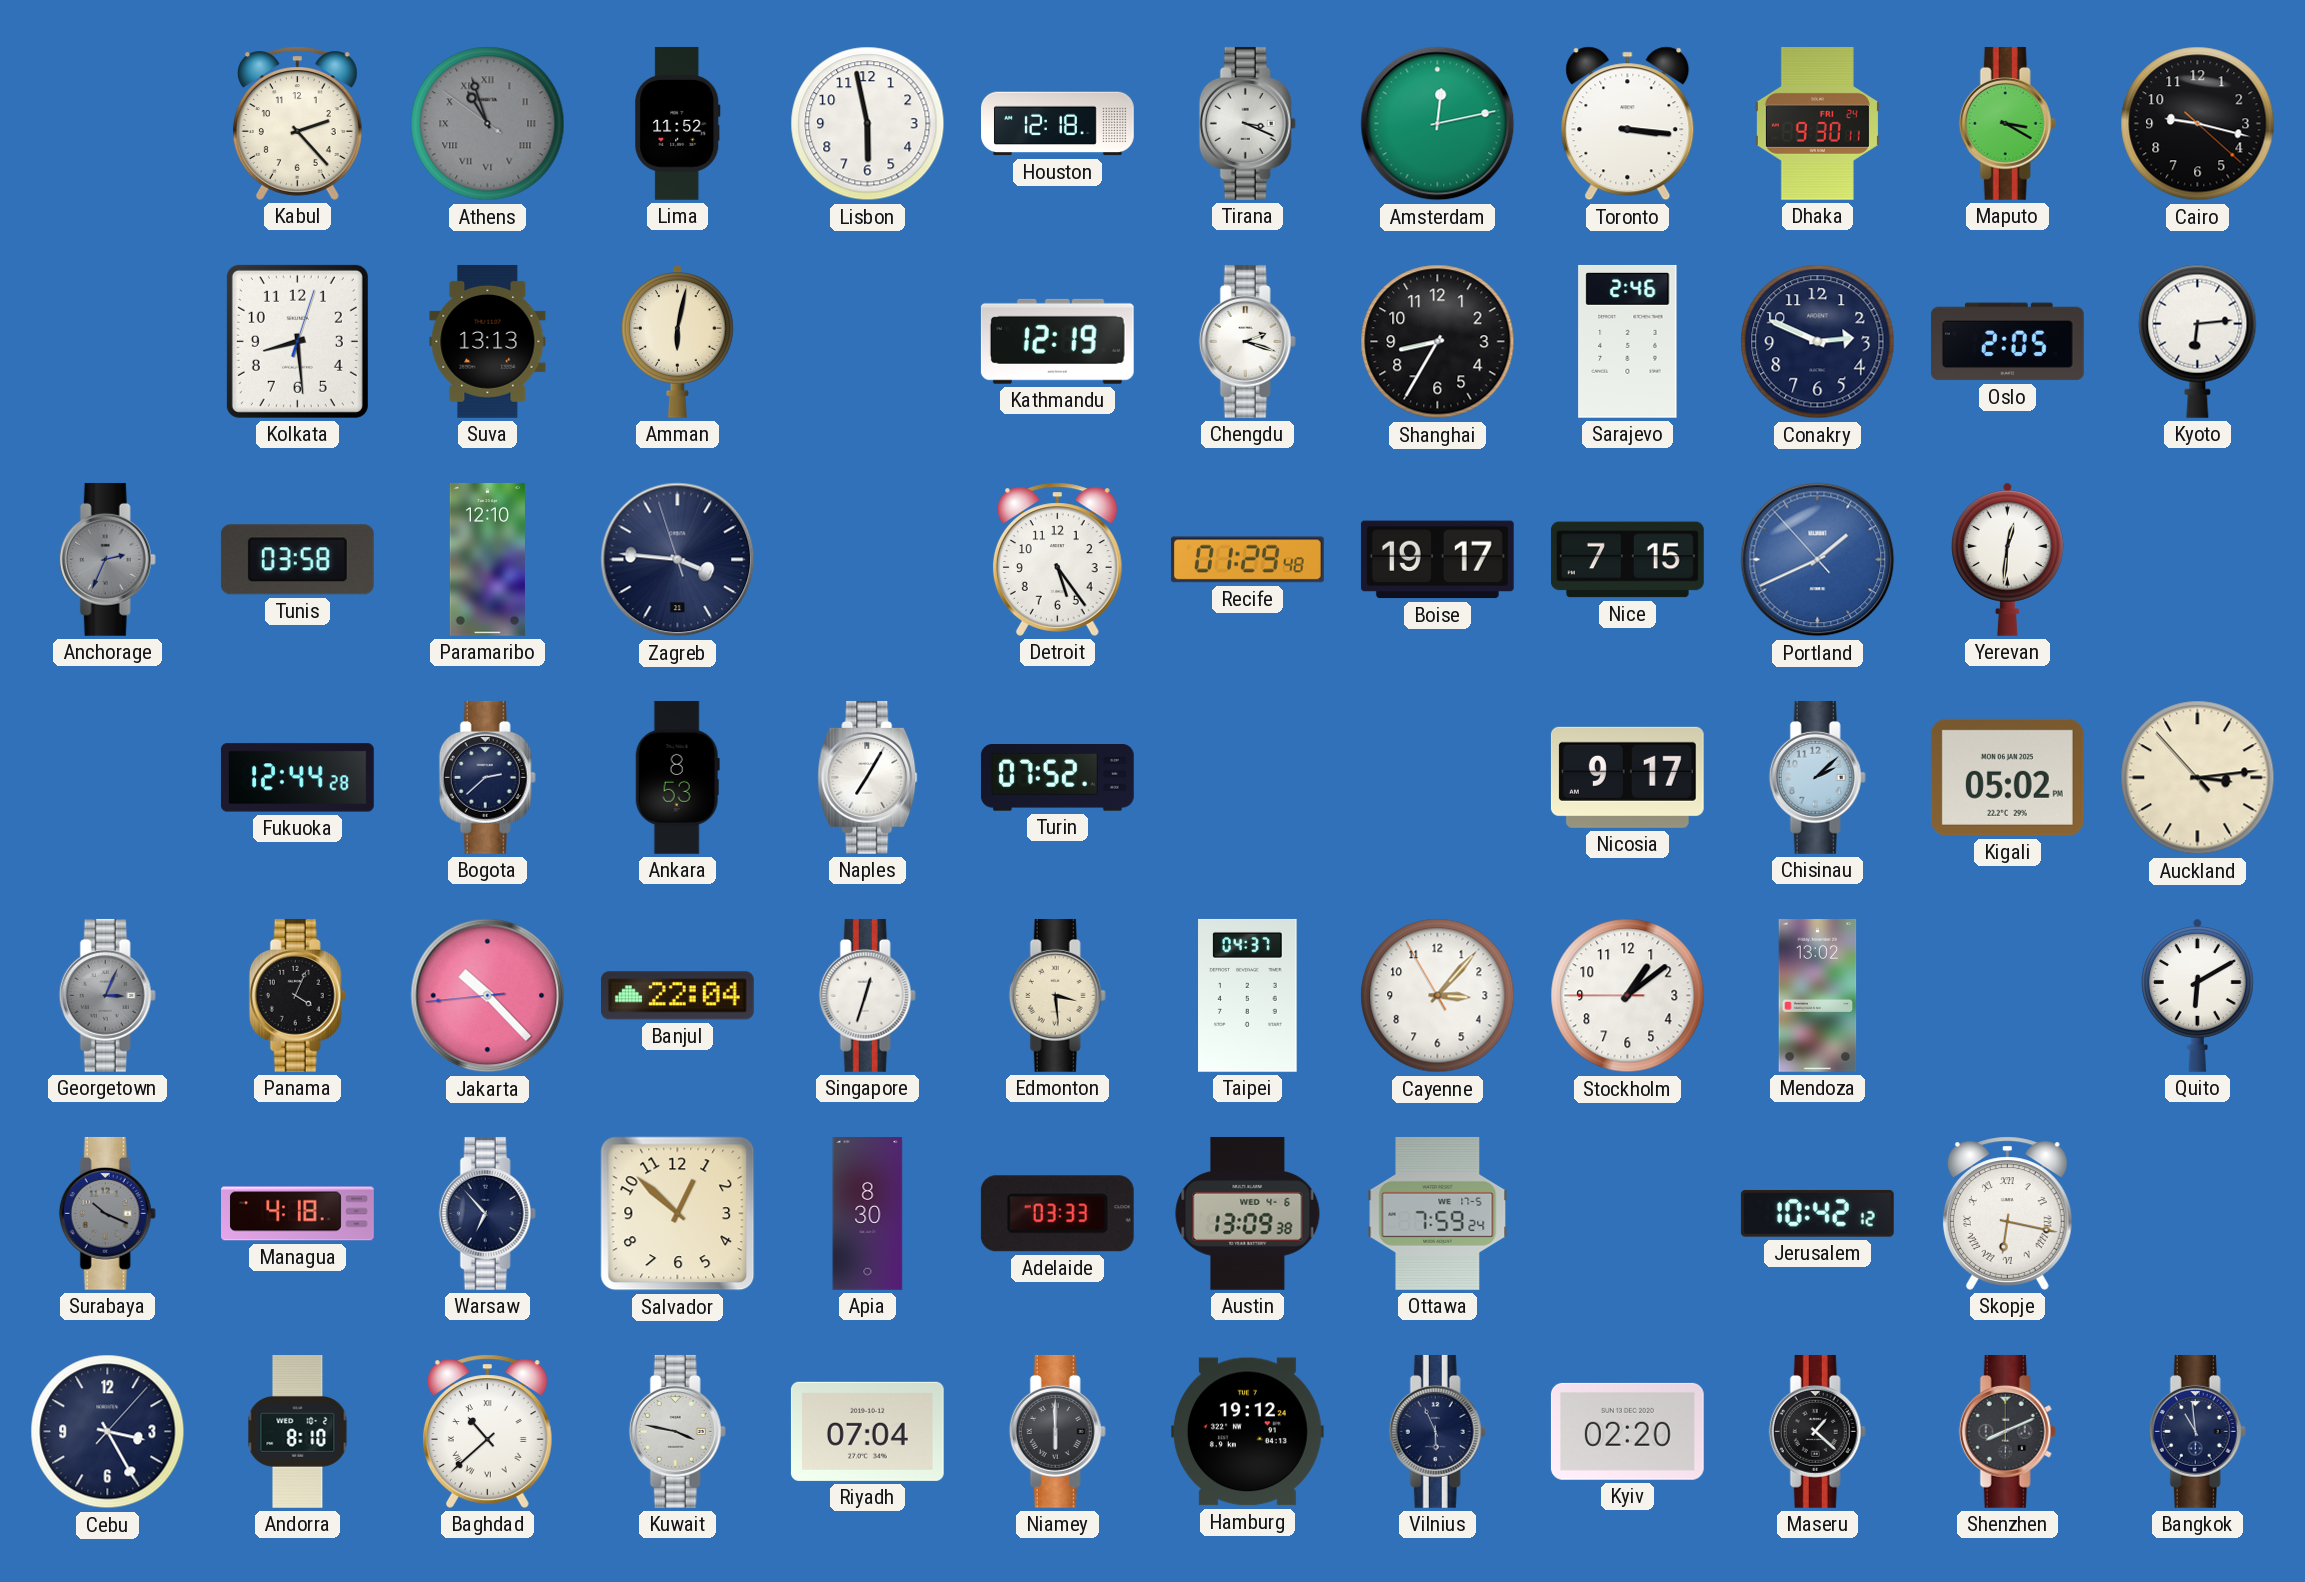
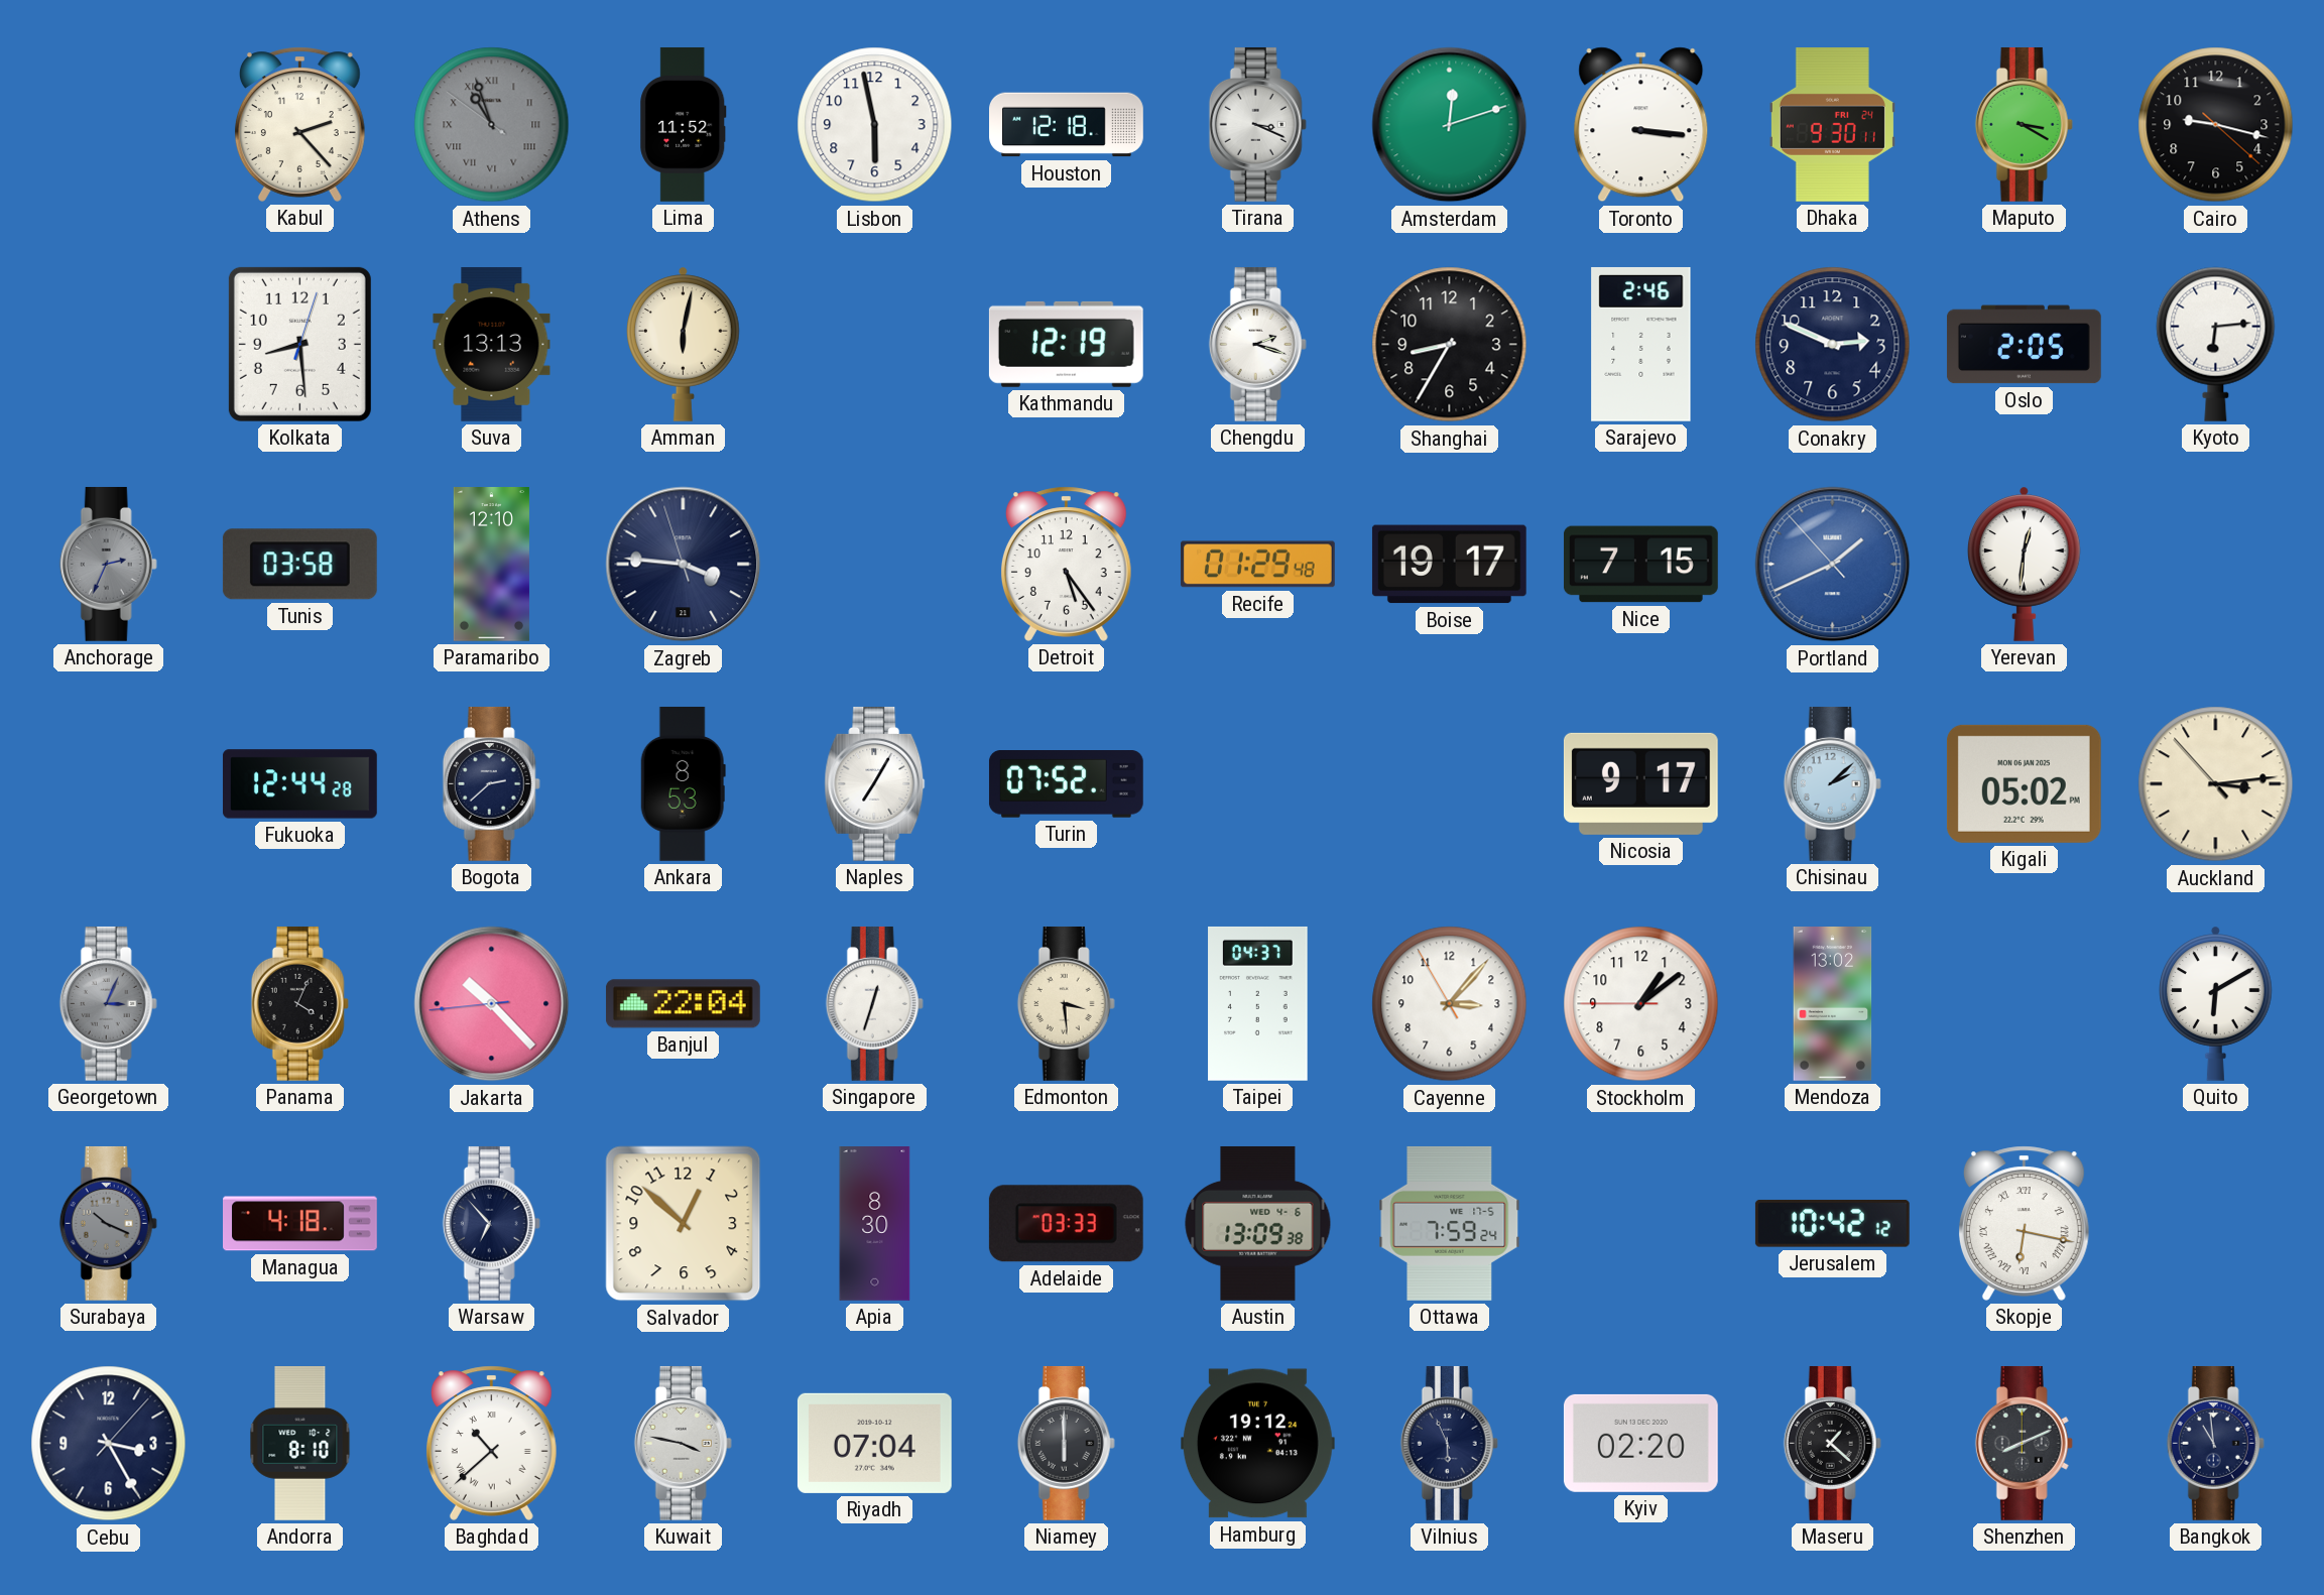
Amsterdam: 12:13 -> 12:12
